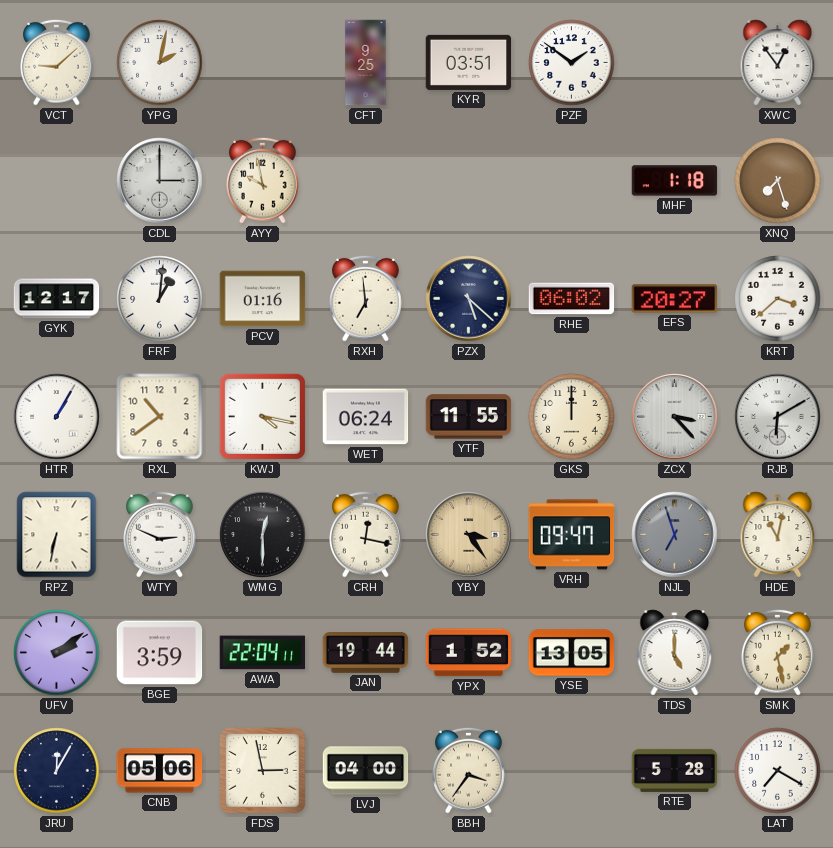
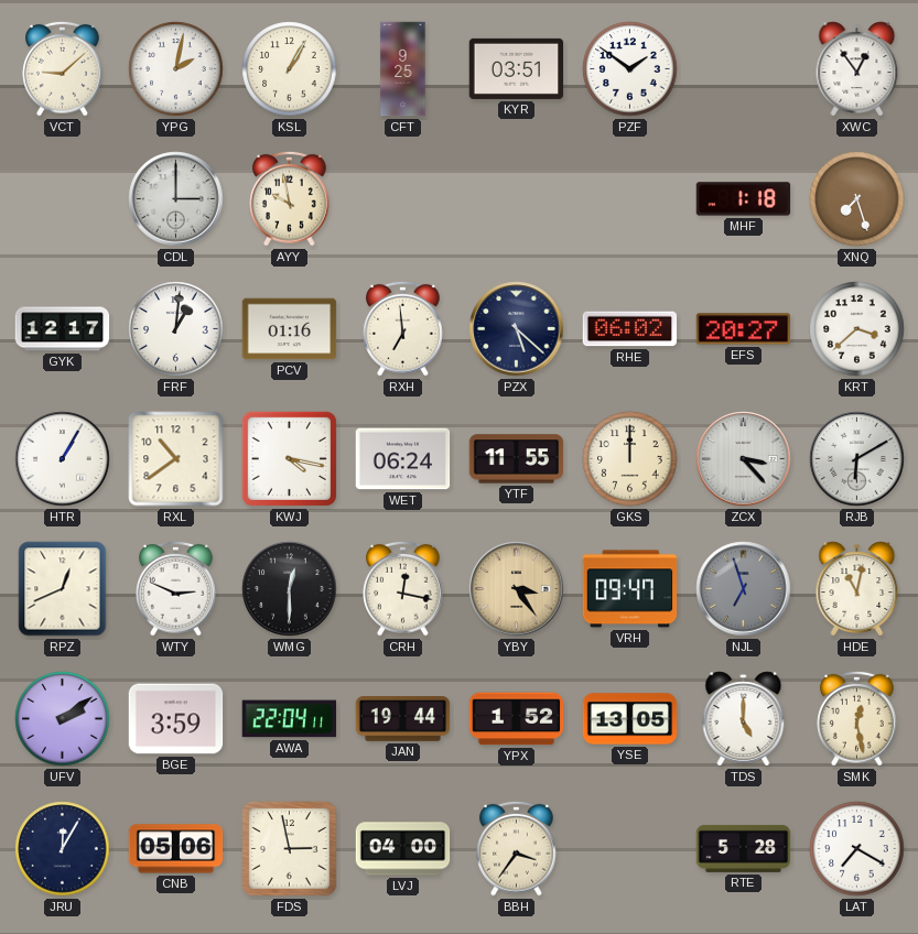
KSL: none -> 1:05
RPZ: 6:32 -> 12:41
SMK: 1:28 -> 12:28
